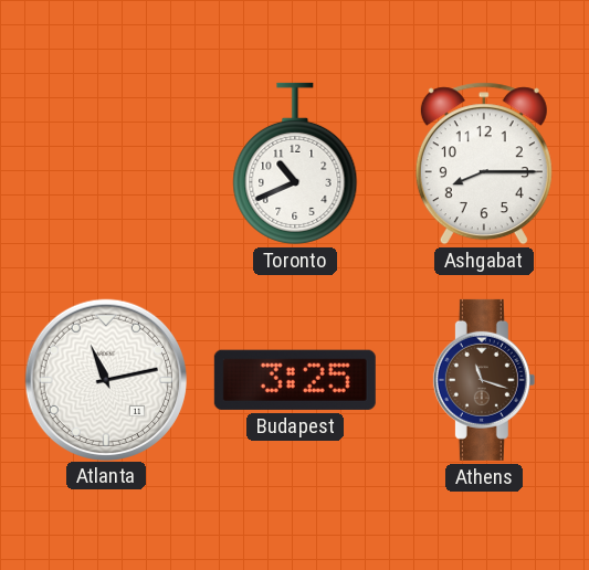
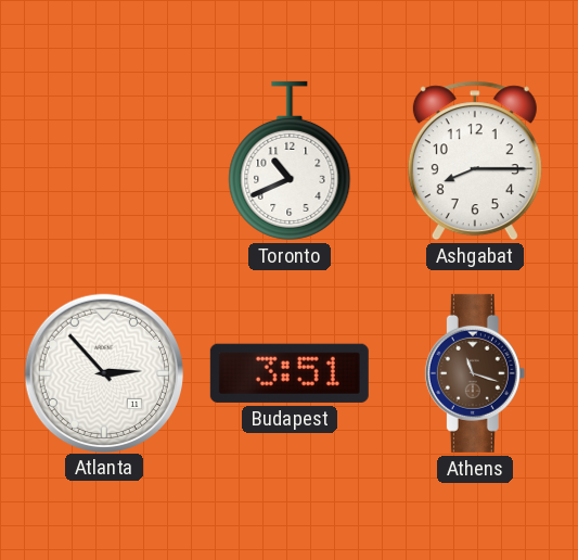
Atlanta: 11:13 -> 2:53
Budapest: 3:25 -> 3:51
